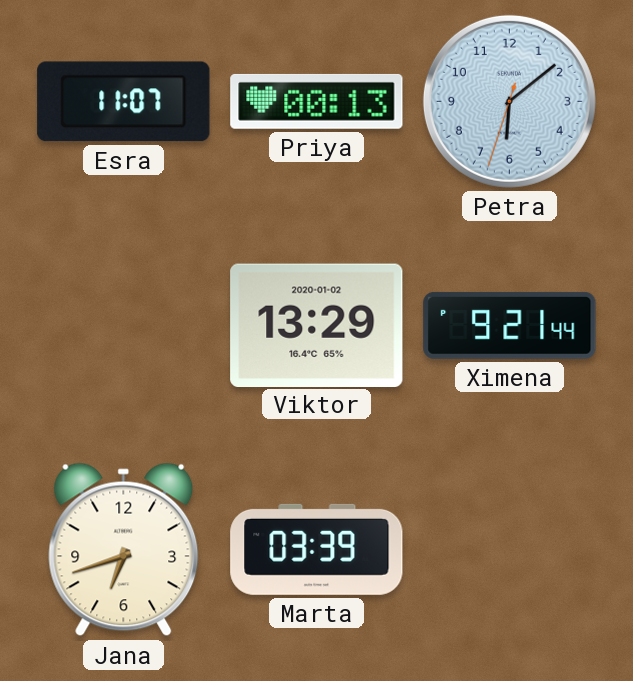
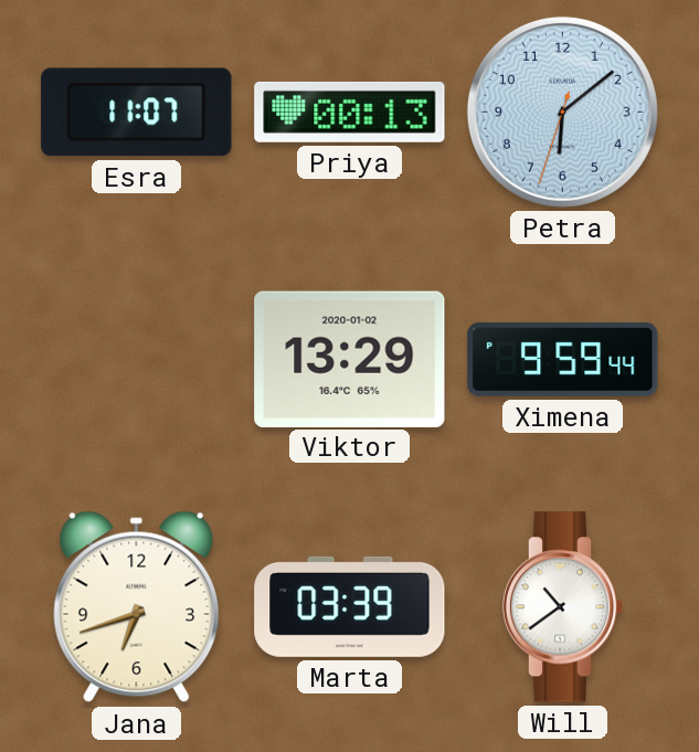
Ximena: 9:21 -> 9:59
Will: none -> 10:39
